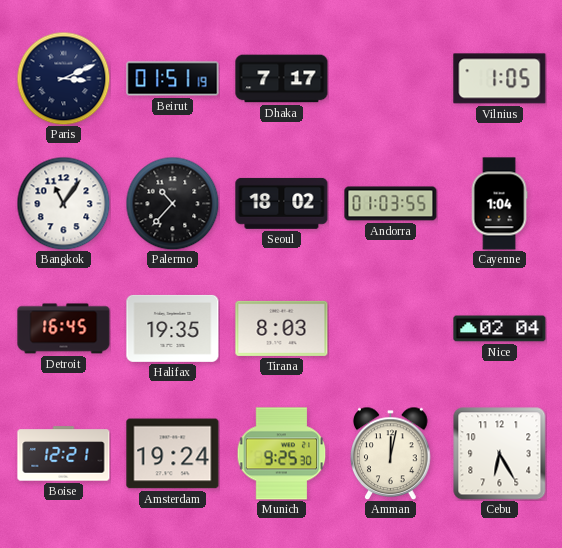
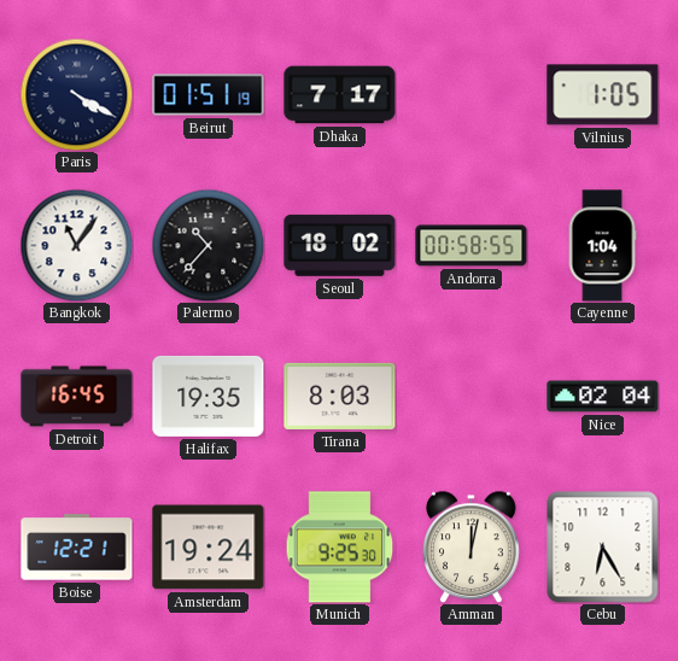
Paris: 3:11 -> 4:20
Andorra: 01:03 -> 00:58
